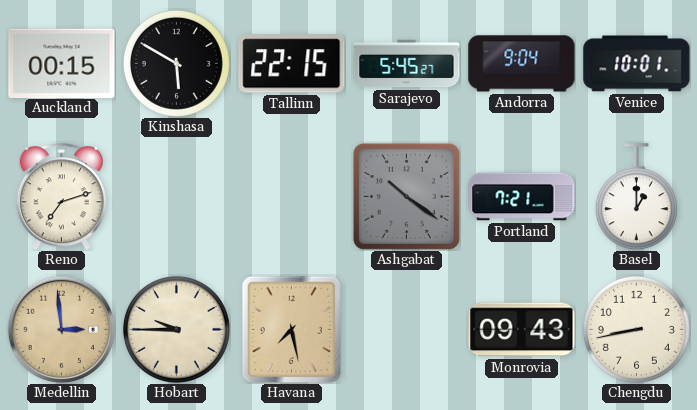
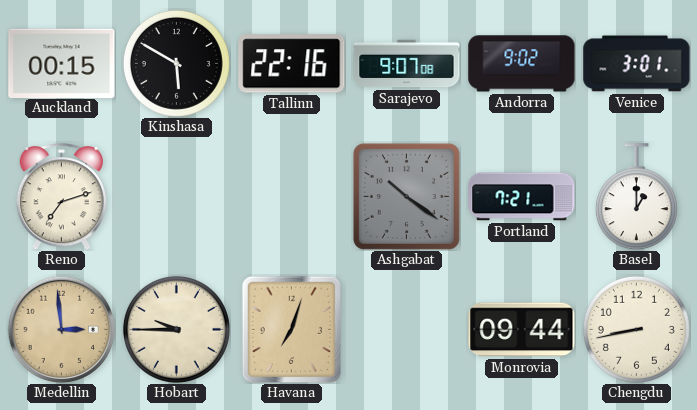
Tallinn: 22:15 -> 22:16
Sarajevo: 5:45 -> 9:07
Andorra: 9:04 -> 9:02
Venice: 10:01 -> 3:01
Havana: 7:28 -> 7:03
Monrovia: 09:43 -> 09:44
